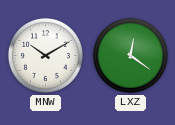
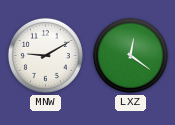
MNW: 10:10 -> 9:10
